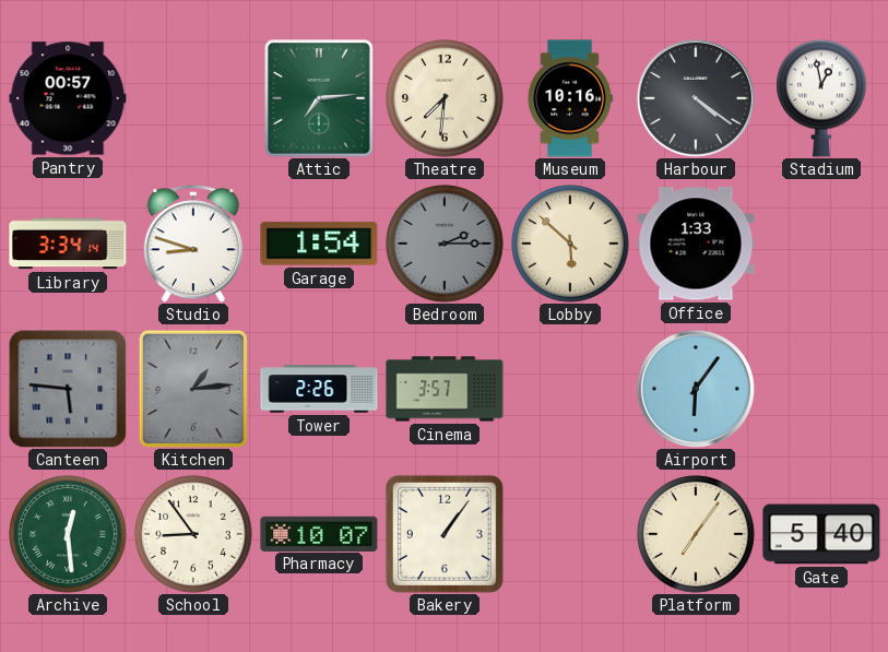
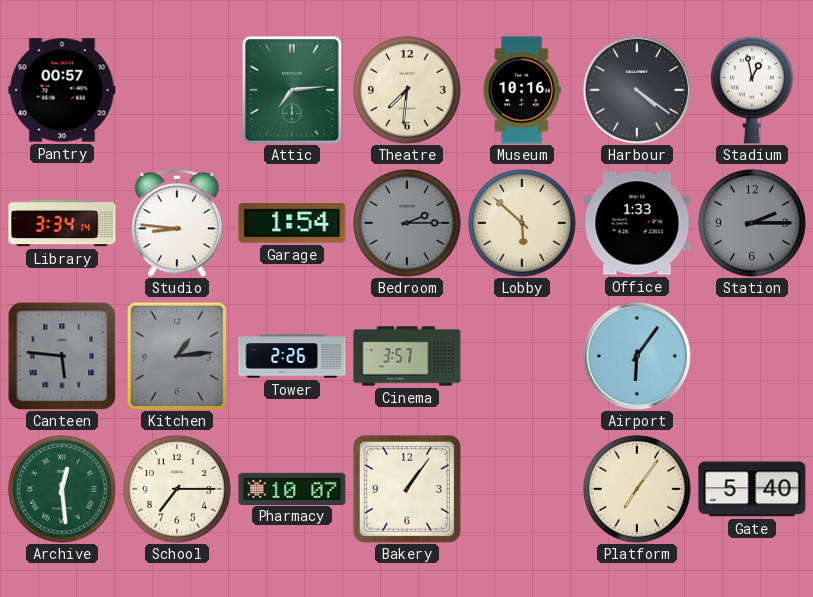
Studio: 8:48 -> 8:46
Station: none -> 2:15
School: 8:54 -> 7:15
